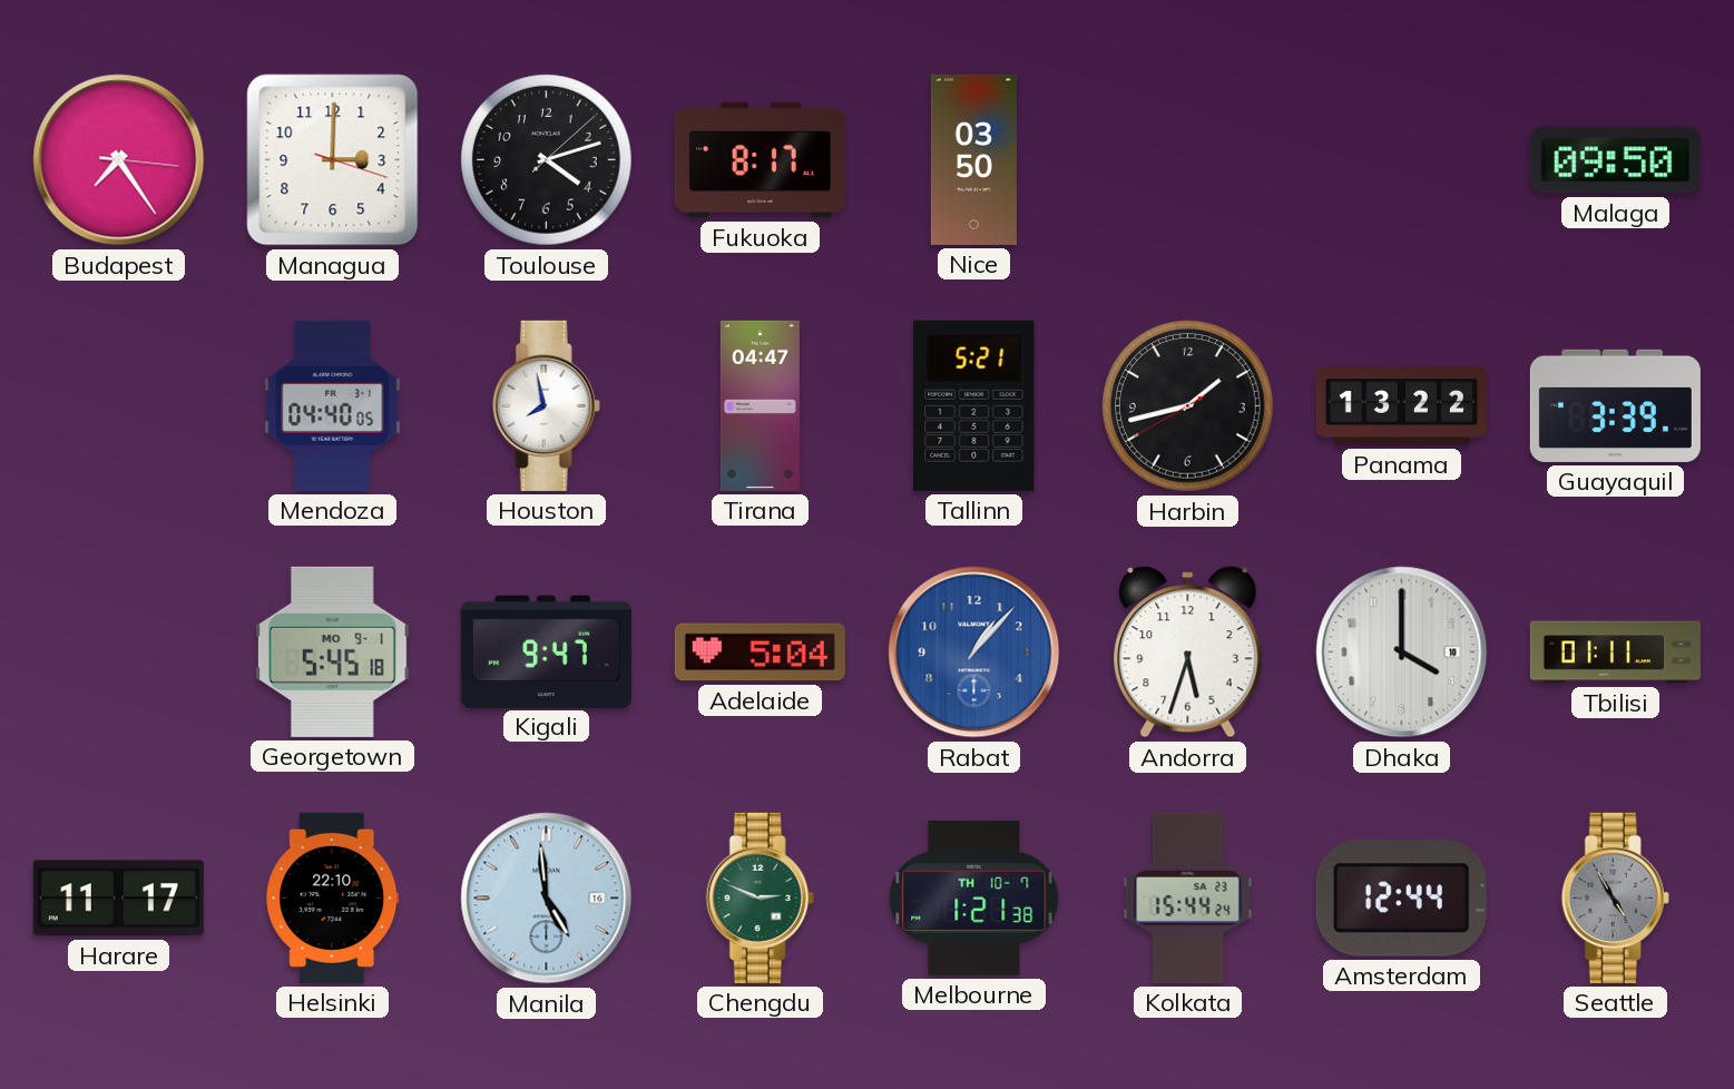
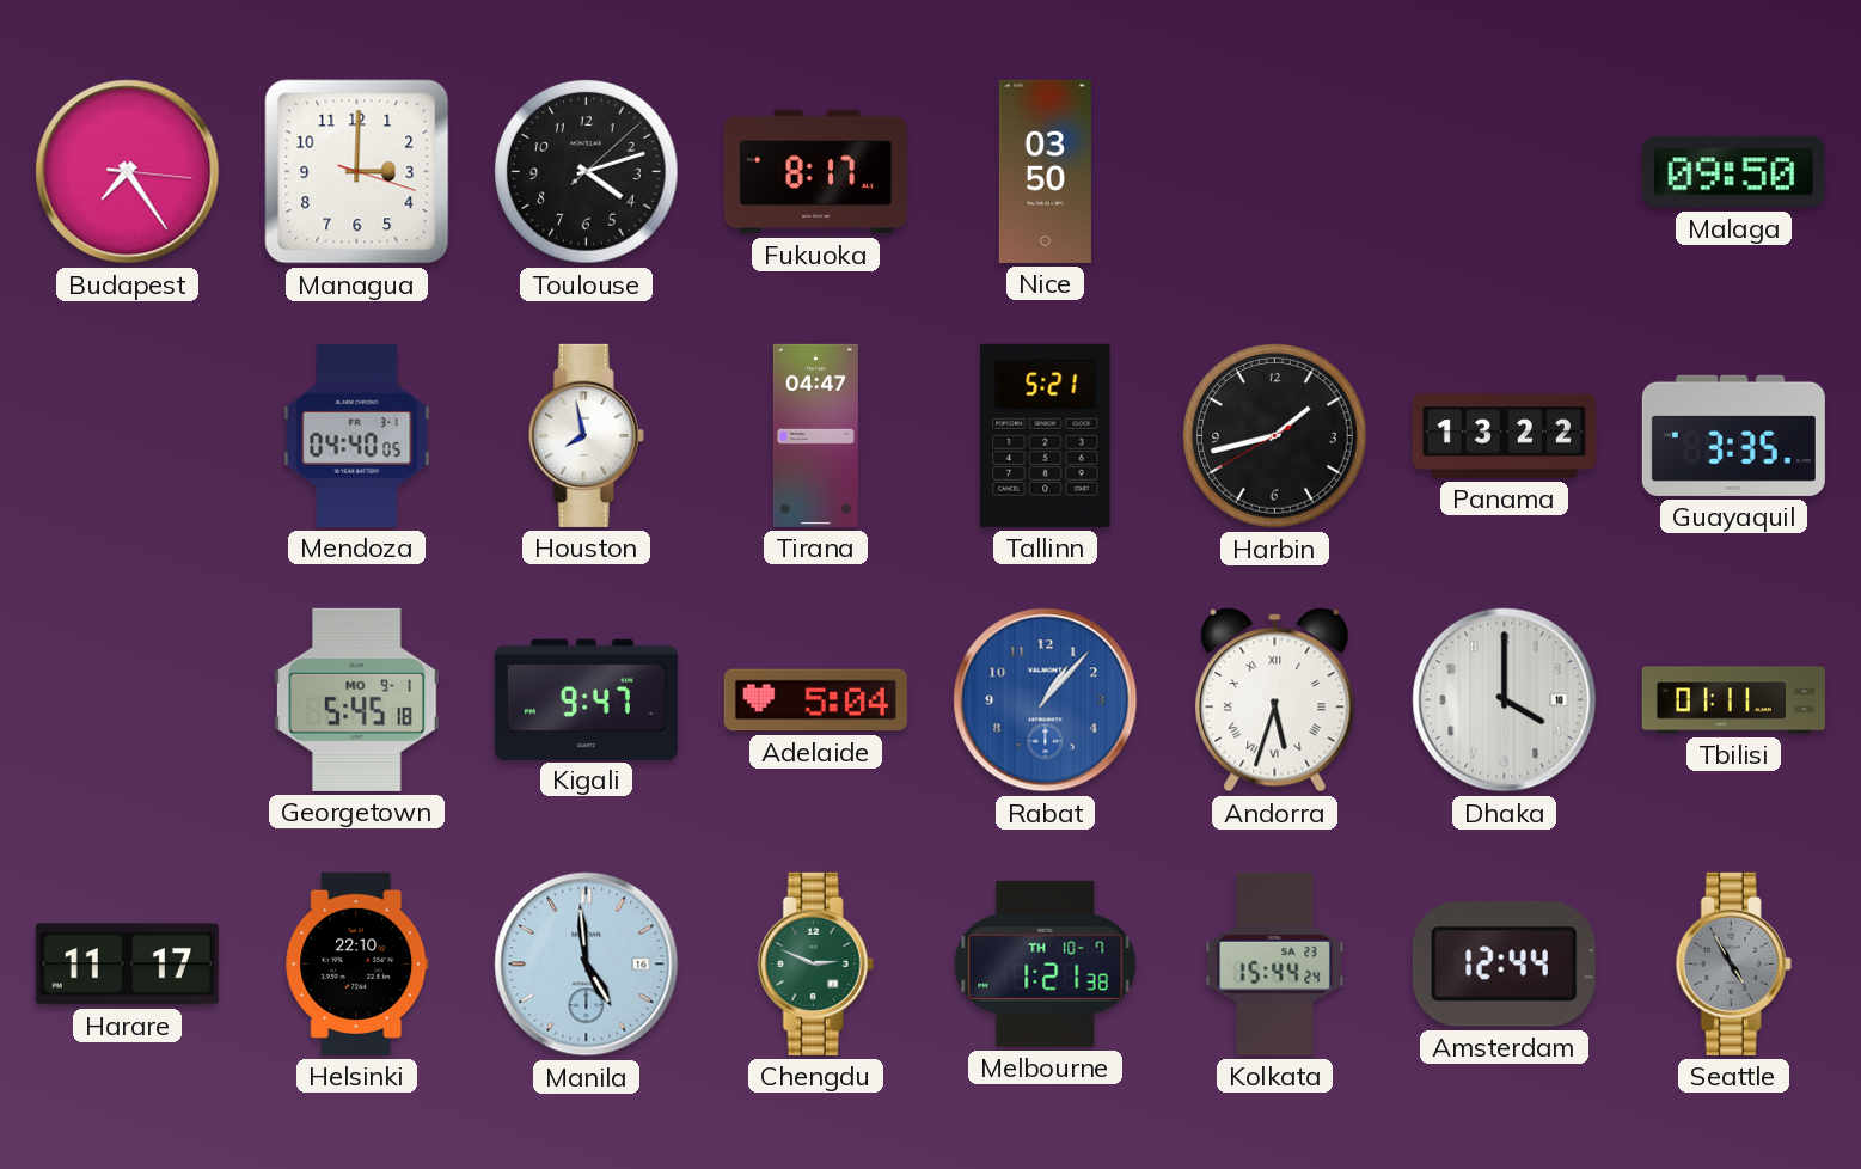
Guayaquil: 3:39 -> 3:35
Andorra numerals: Arabic -> Roman
